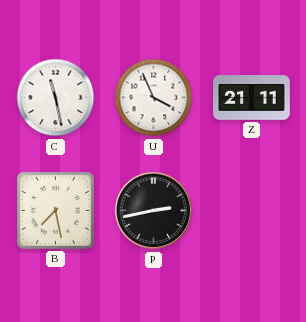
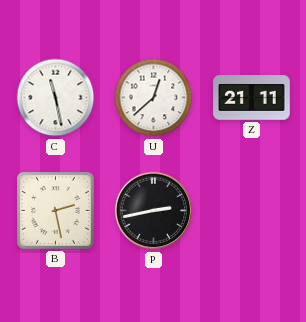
U: 3:56 -> 12:38
B: 7:28 -> 2:28
